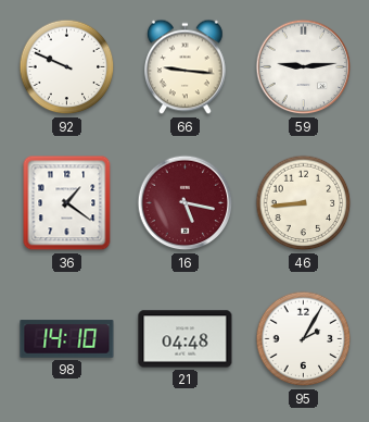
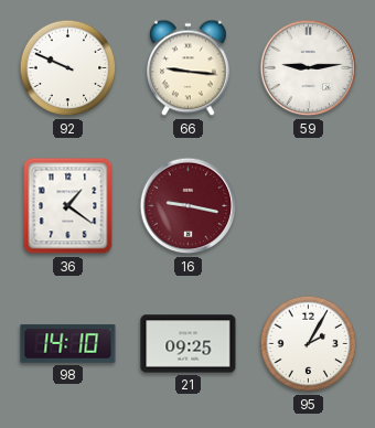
16: 5:17 -> 9:17
46: 8:44 -> none
21: 04:48 -> 09:25
